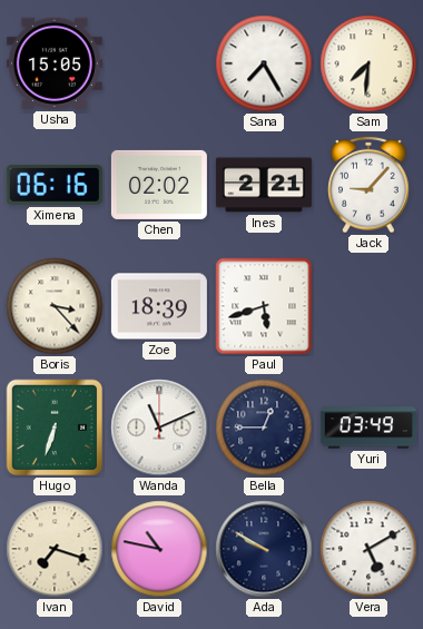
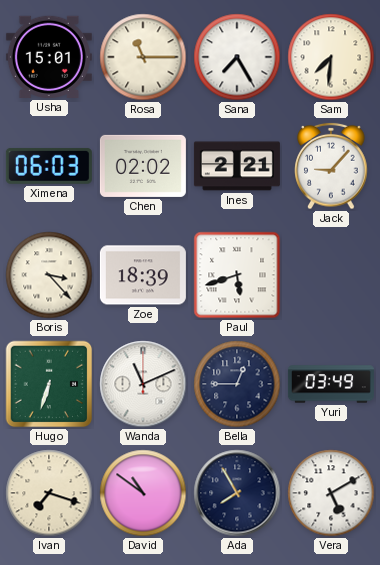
Usha: 15:05 -> 15:01
Rosa: none -> 11:15
Ximena: 06:16 -> 06:03
David: 10:47 -> 10:51
Ada: 9:50 -> 7:55
